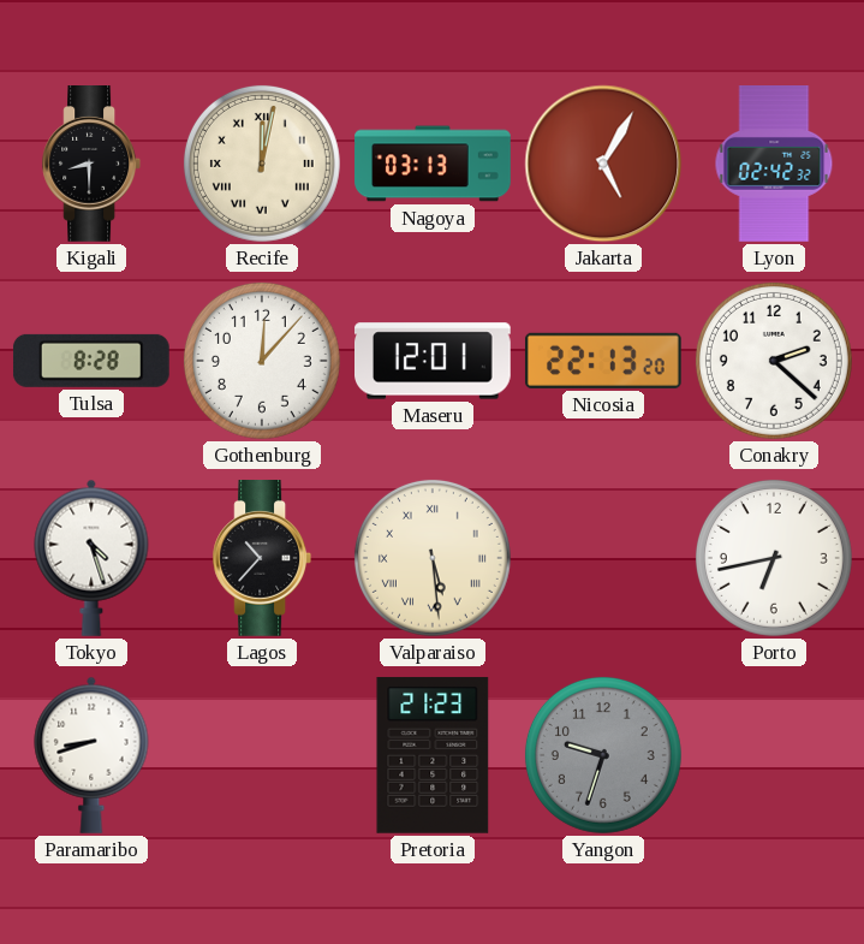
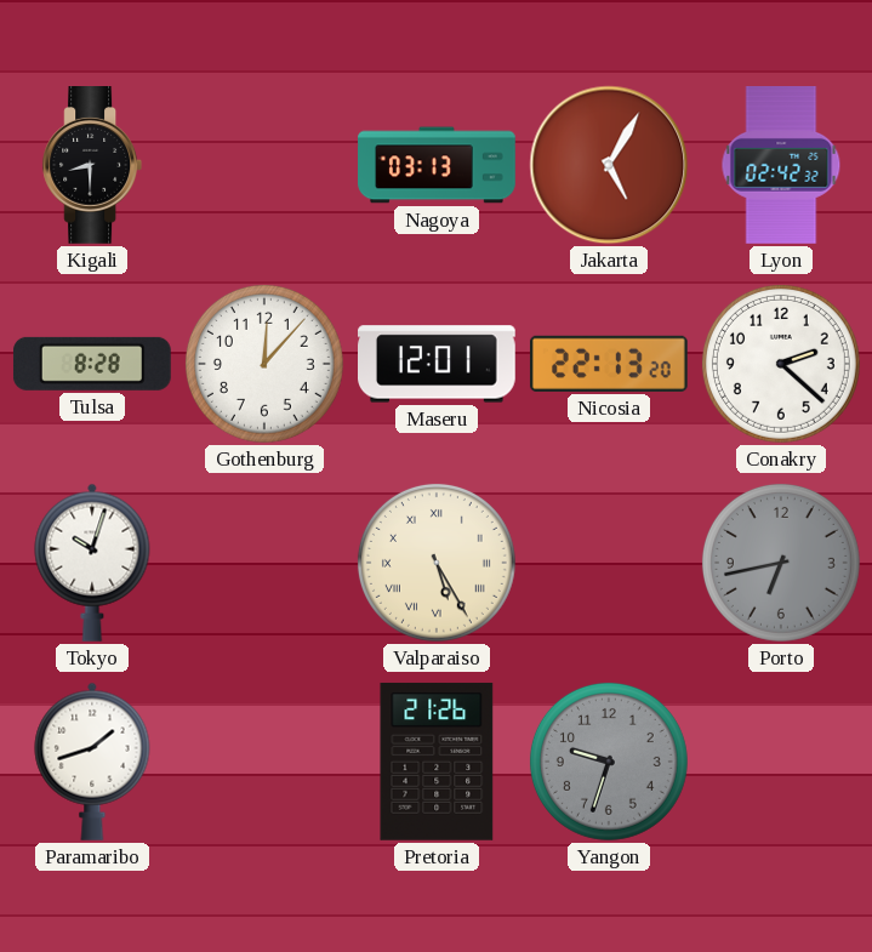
Recife: 12:02 -> none
Tokyo: 4:27 -> 10:03
Lagos: 10:37 -> none
Valparaiso: 5:29 -> 5:25
Porto dial: white -> grey
Paramaribo: 8:42 -> 1:42
Pretoria: 21:23 -> 21:26
